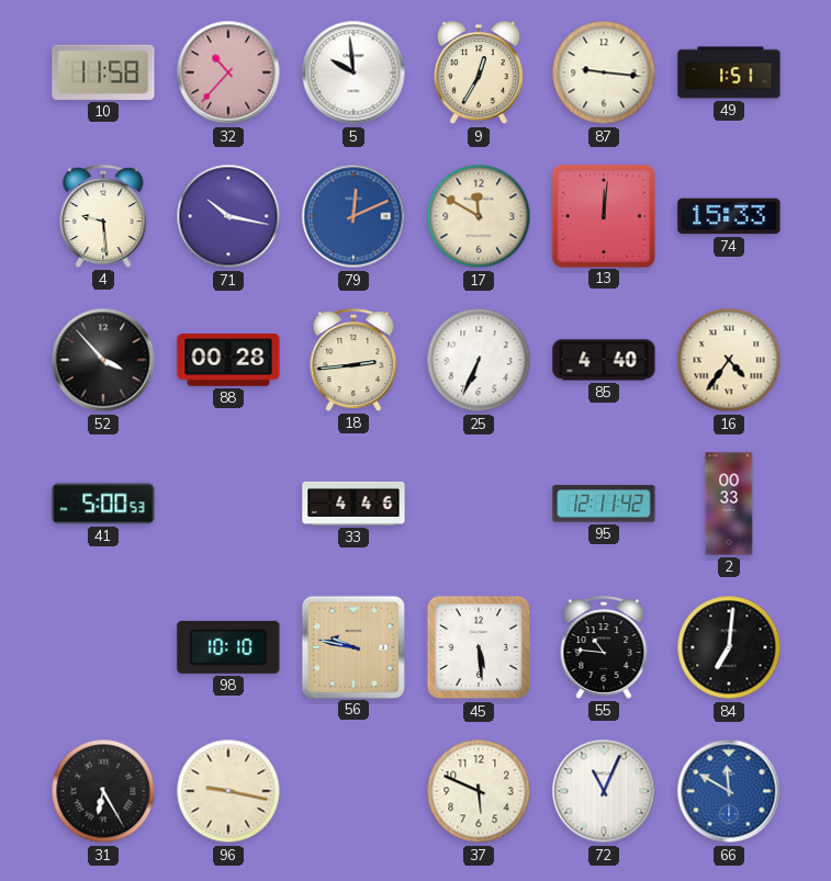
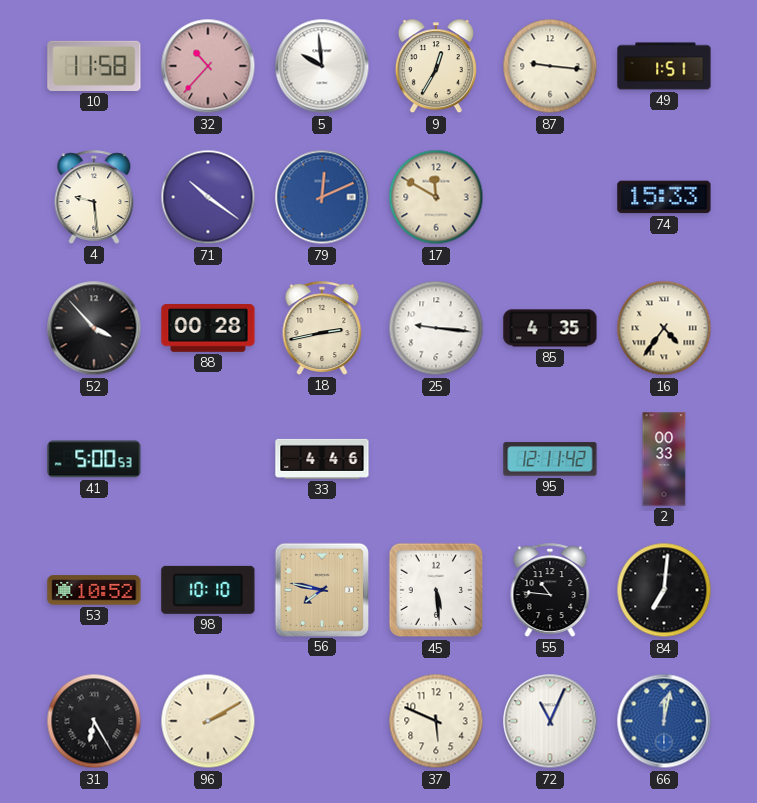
71: 10:17 -> 10:21
13: 12:01 -> none
18: 2:44 -> 2:43
25: 6:34 -> 9:16
85: 4:40 -> 4:35
53: none -> 10:52
56: 9:47 -> 7:47
96: 9:17 -> 2:10
66: 11:50 -> 12:02
